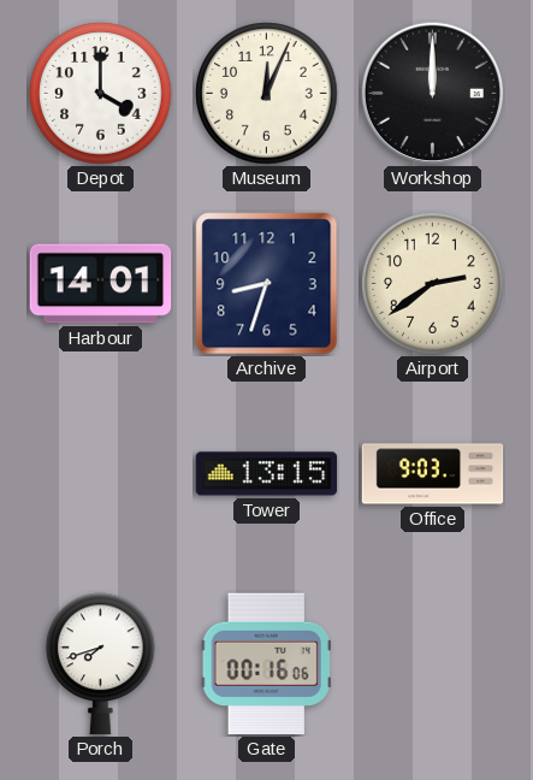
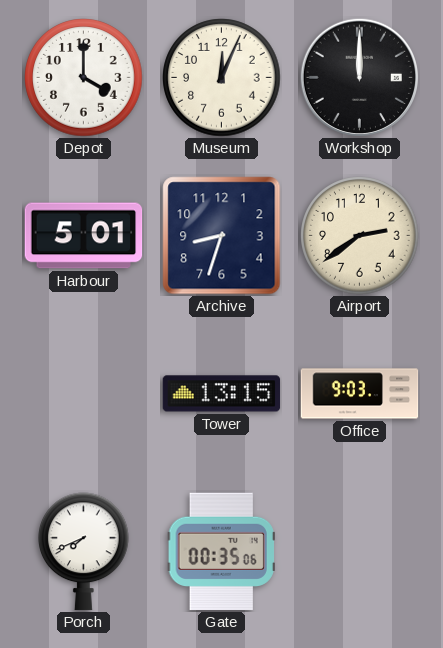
Harbour: 14:01 -> 5:01
Porch: 7:42 -> 7:41
Gate: 00:16 -> 00:35
